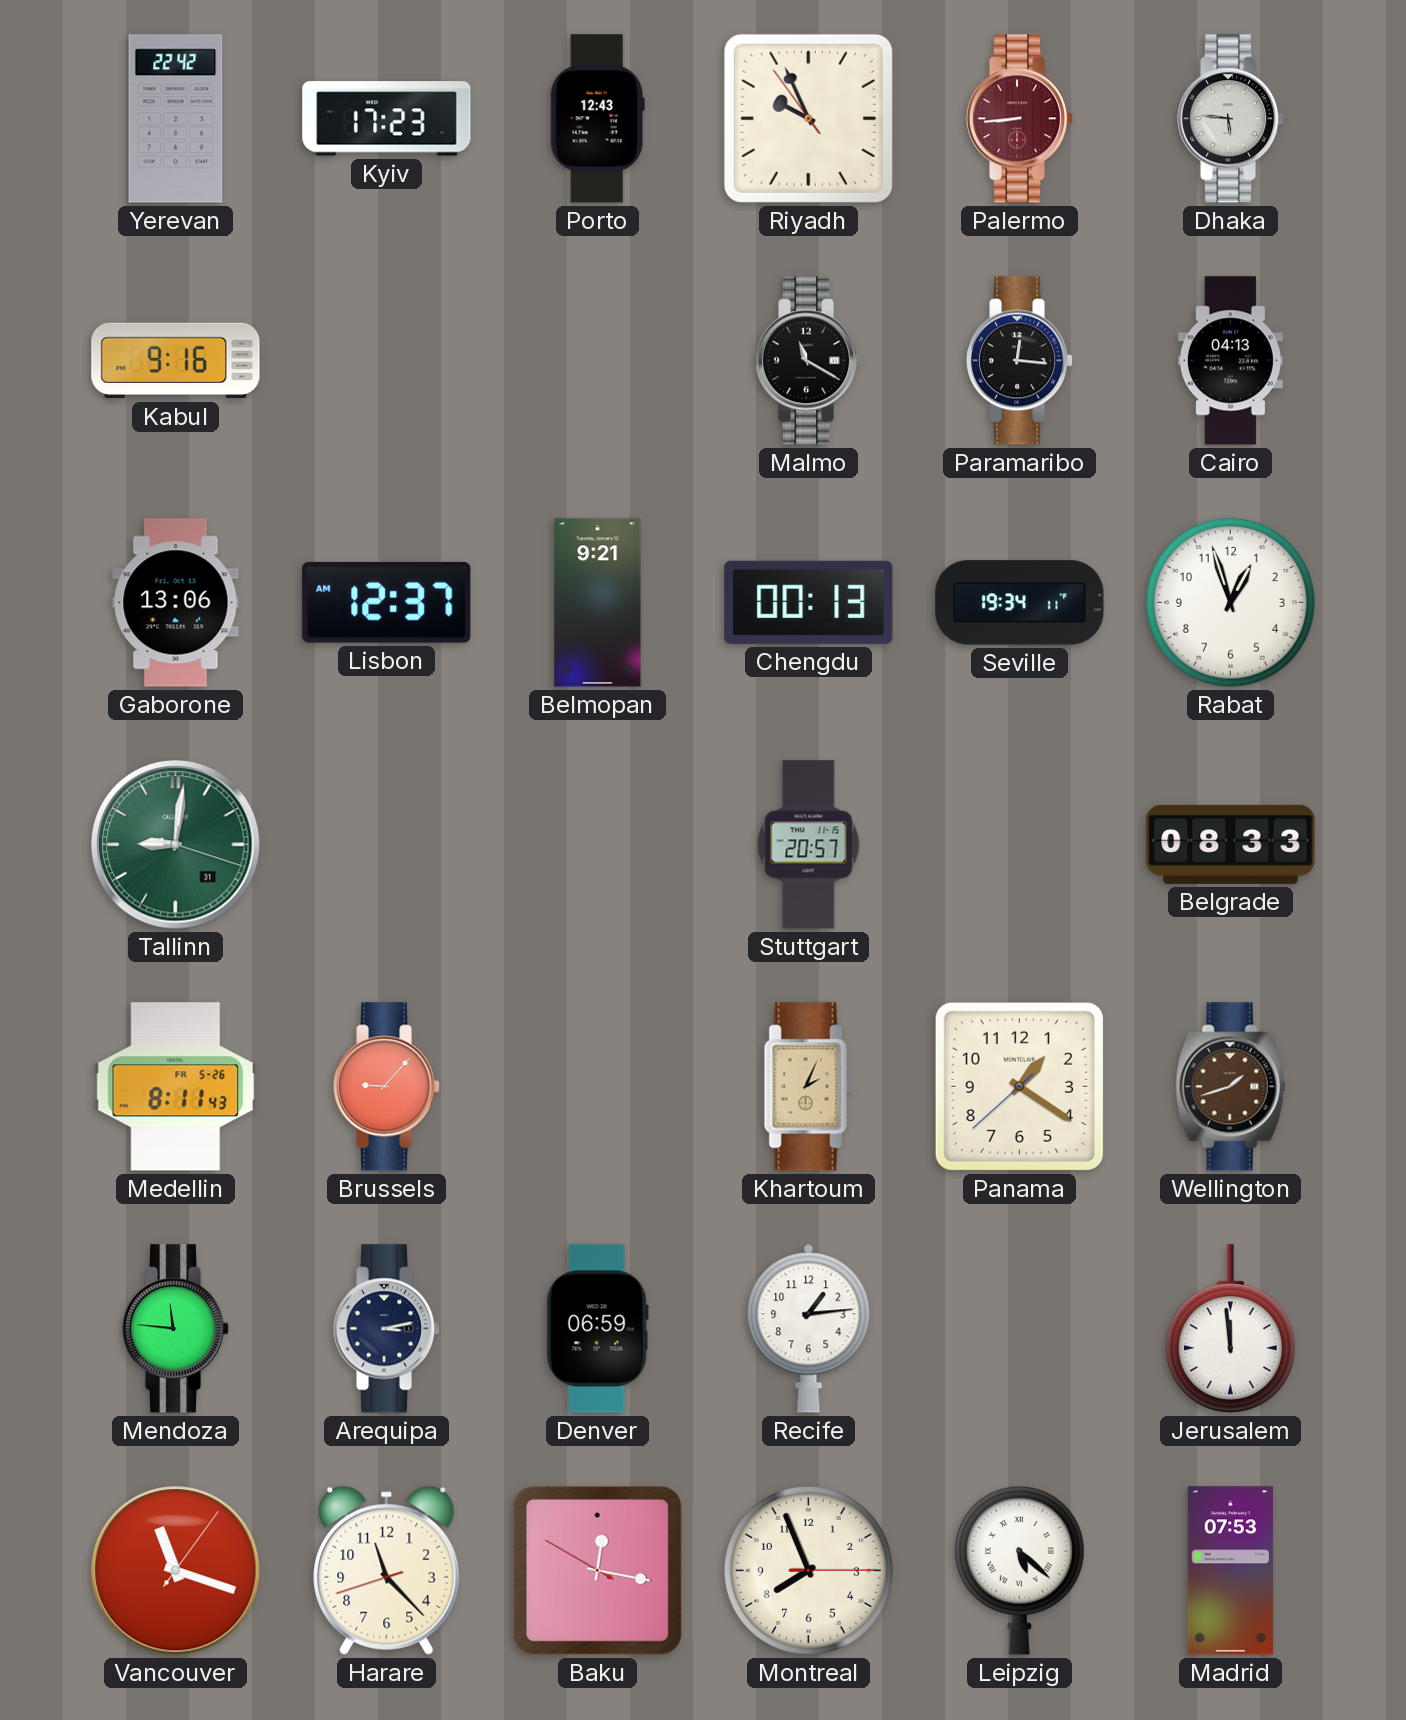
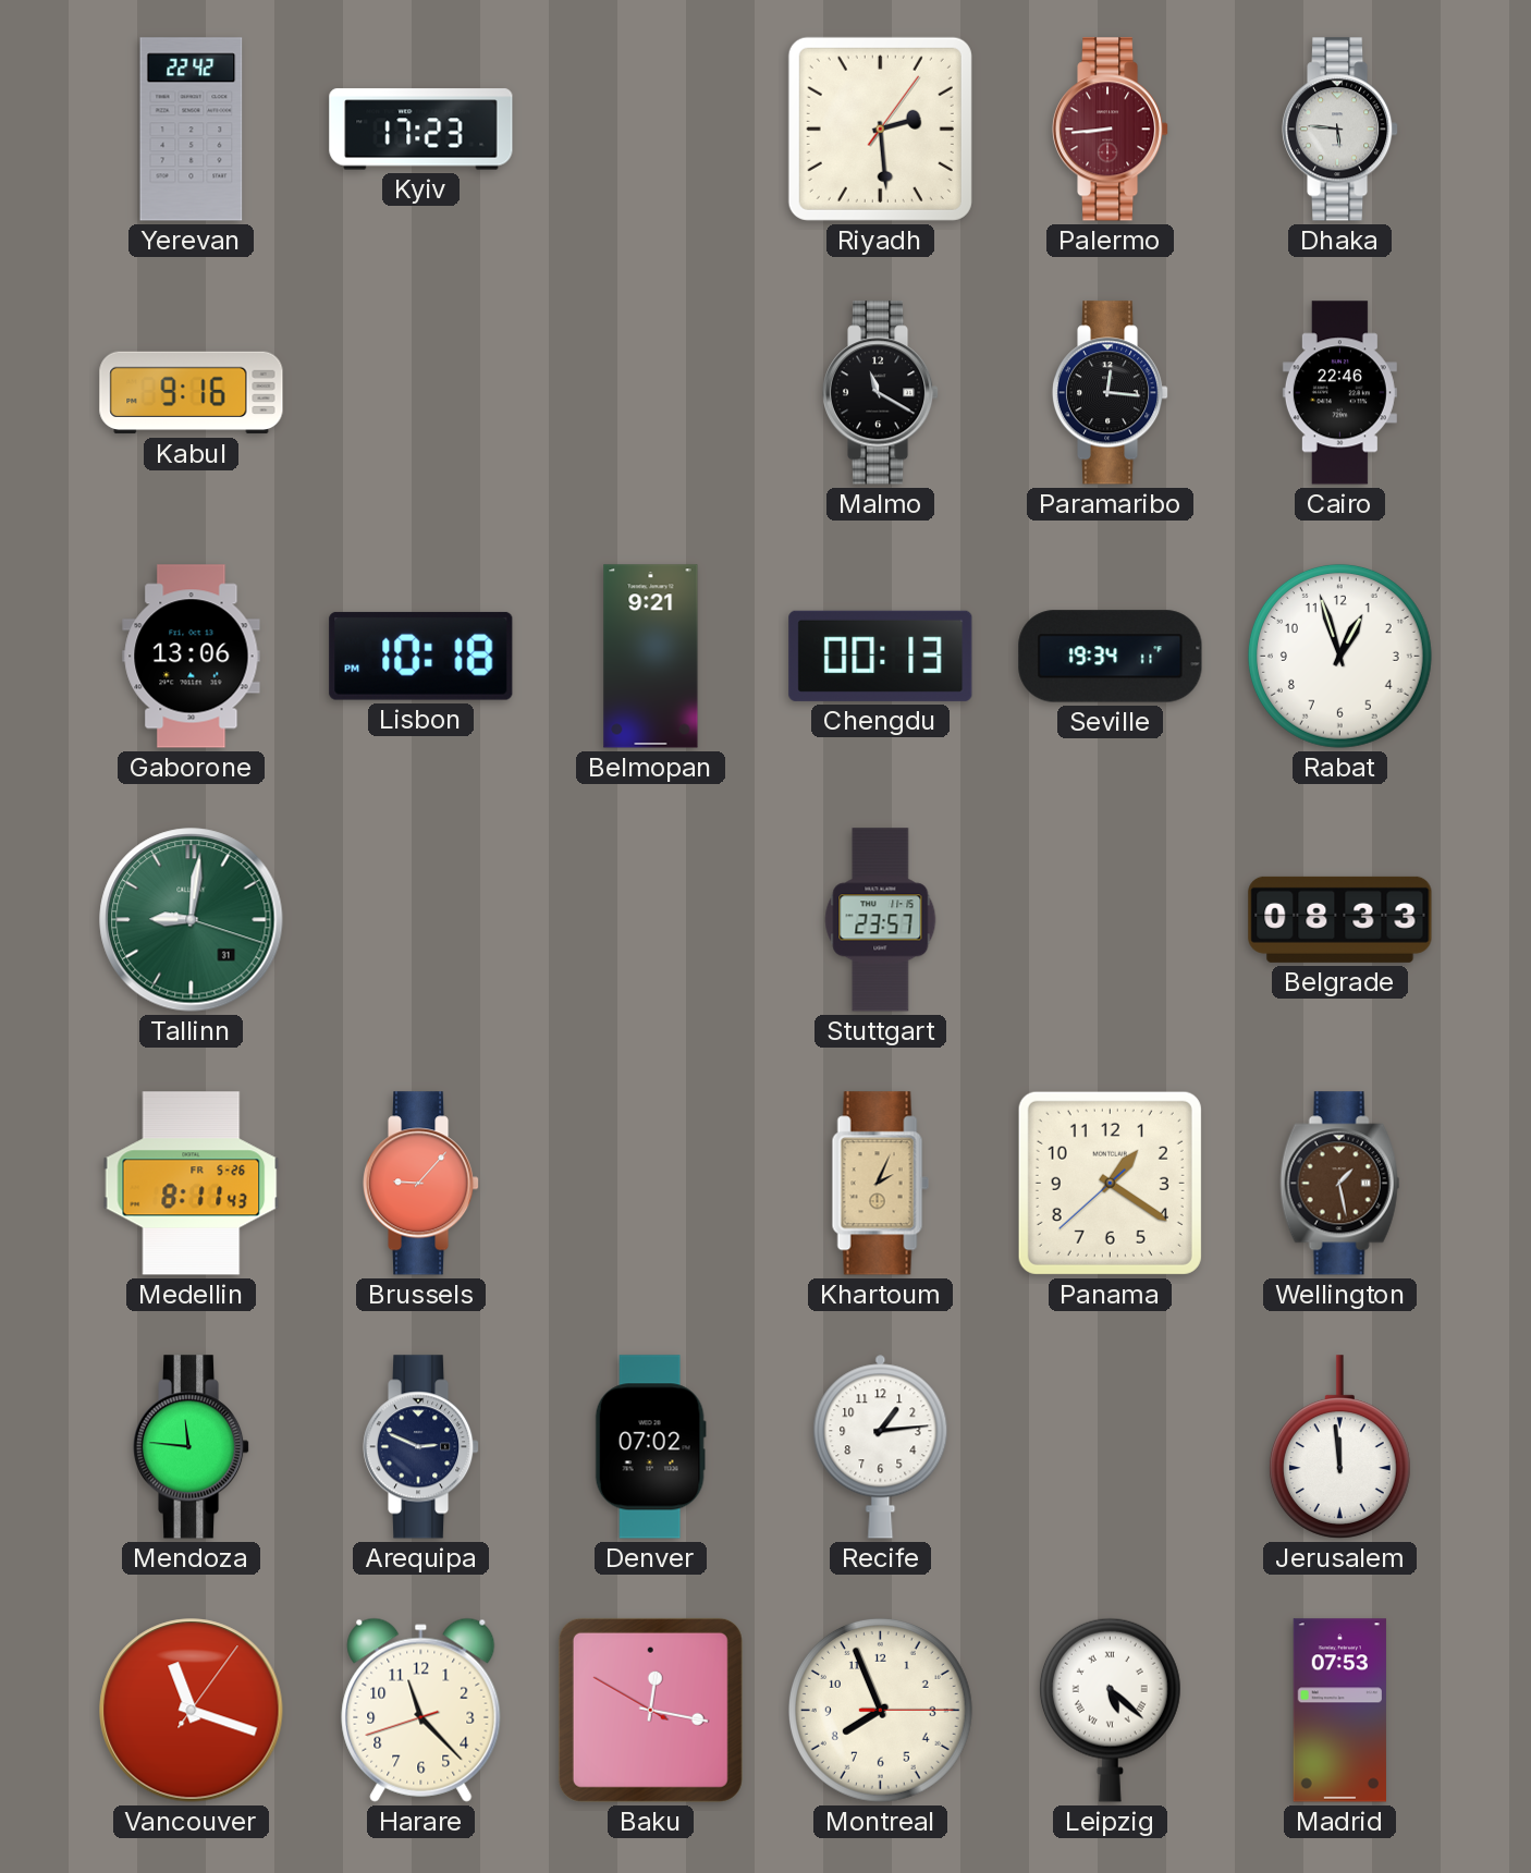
Porto: 12:43 -> none
Riyadh: 9:55 -> 2:29
Cairo: 04:13 -> 22:46
Lisbon: 12:37 -> 10:18
Stuttgart: 20:57 -> 23:57
Wellington: 1:42 -> 1:28
Arequipa: 3:13 -> 2:49
Denver: 06:59 -> 07:02
